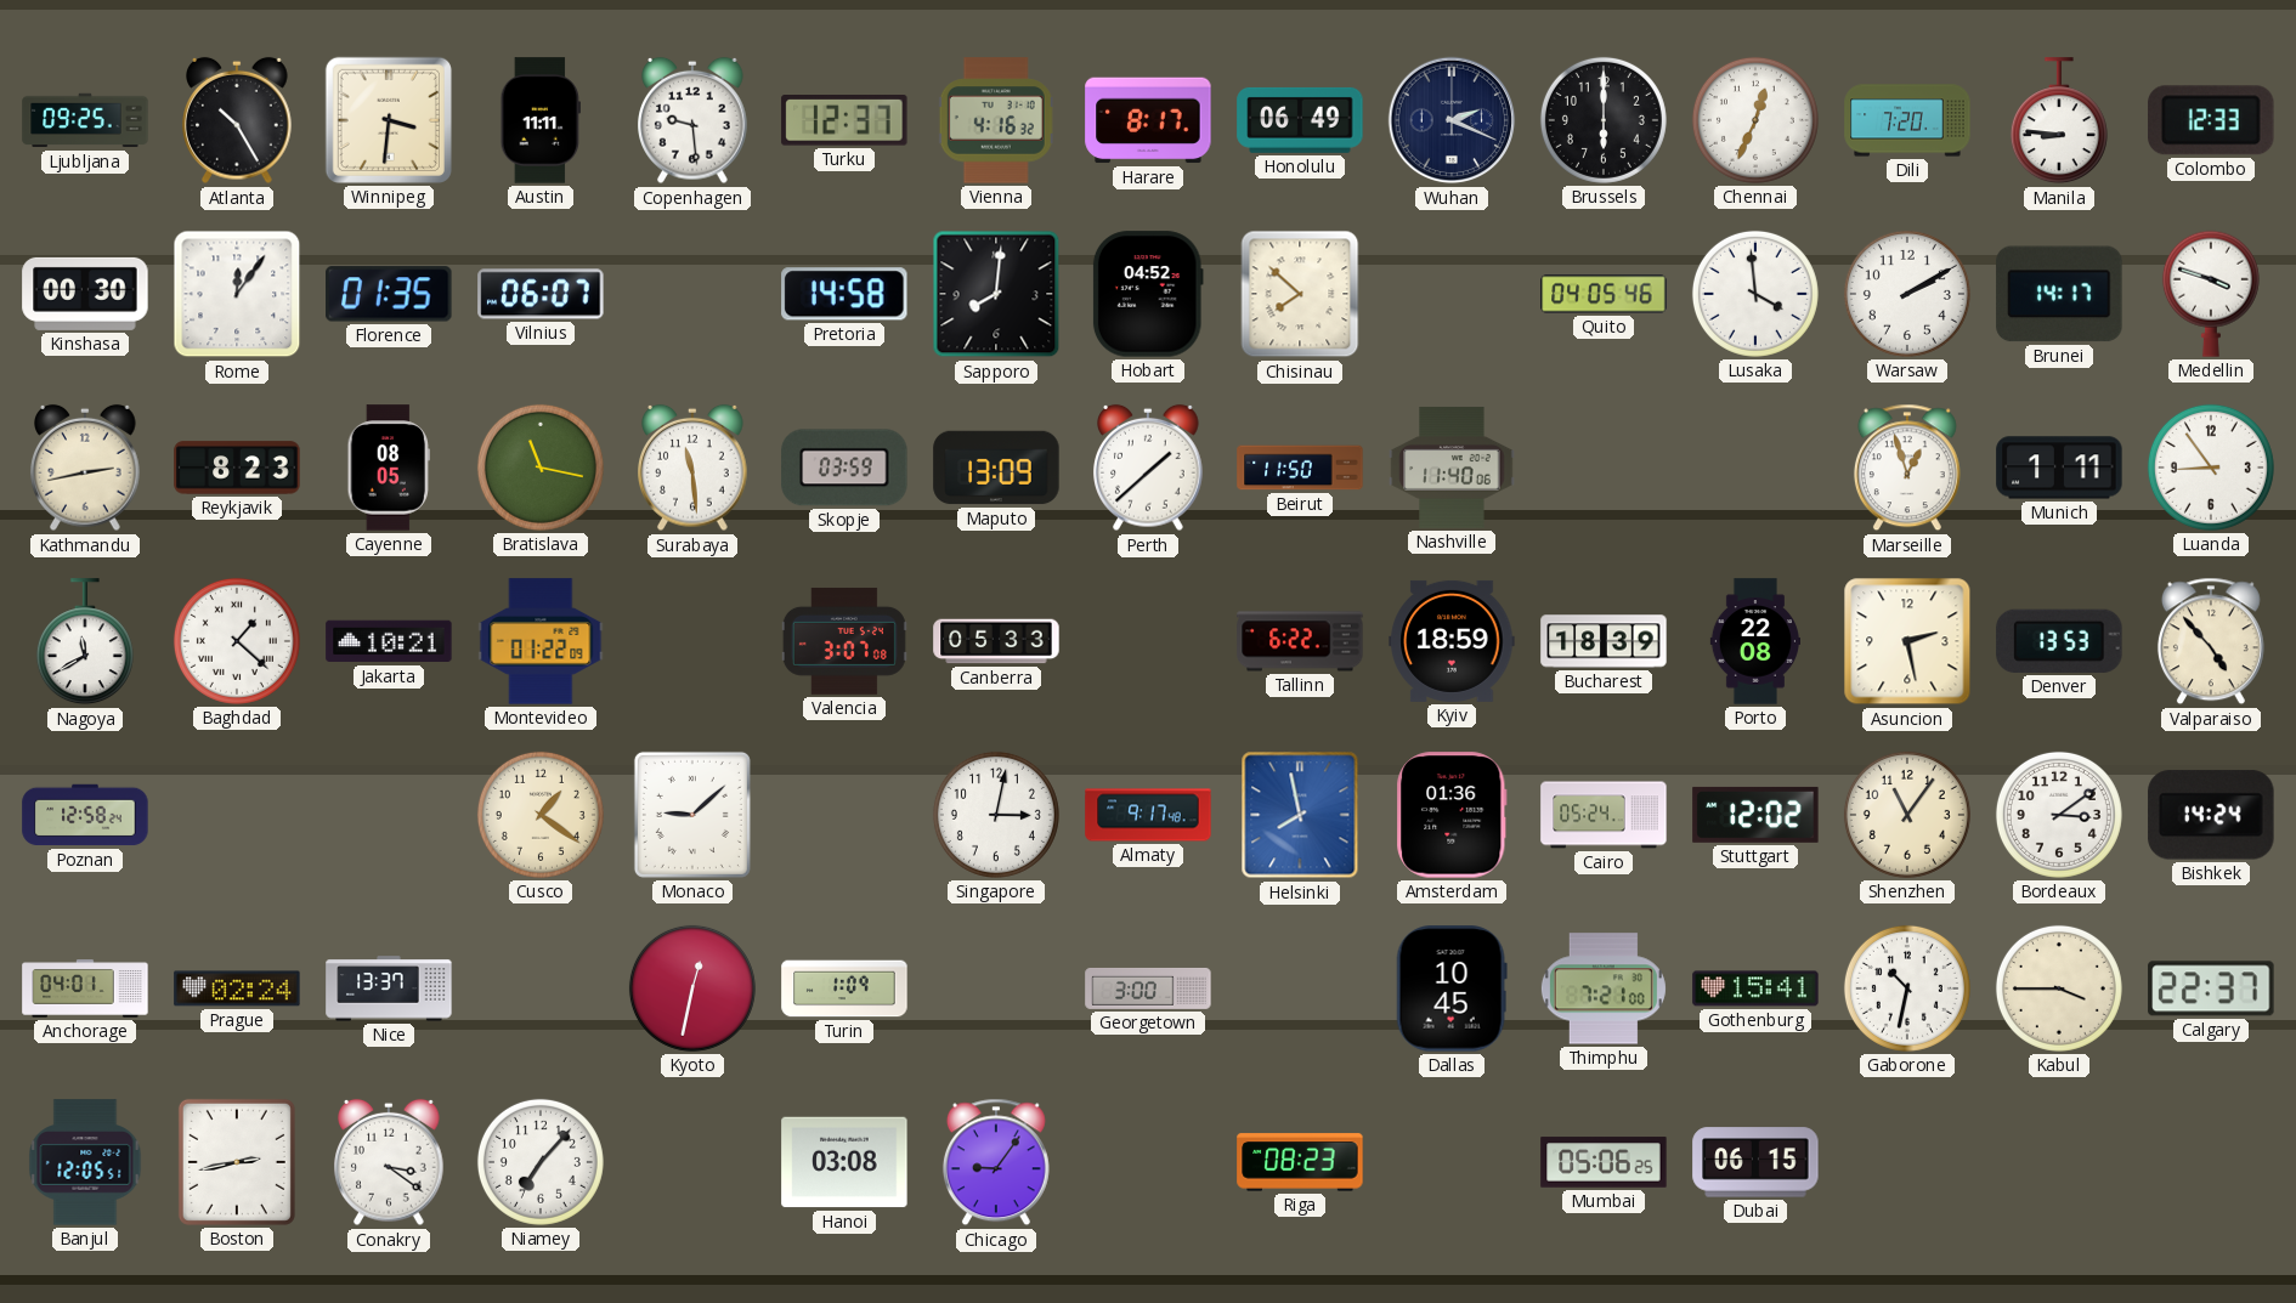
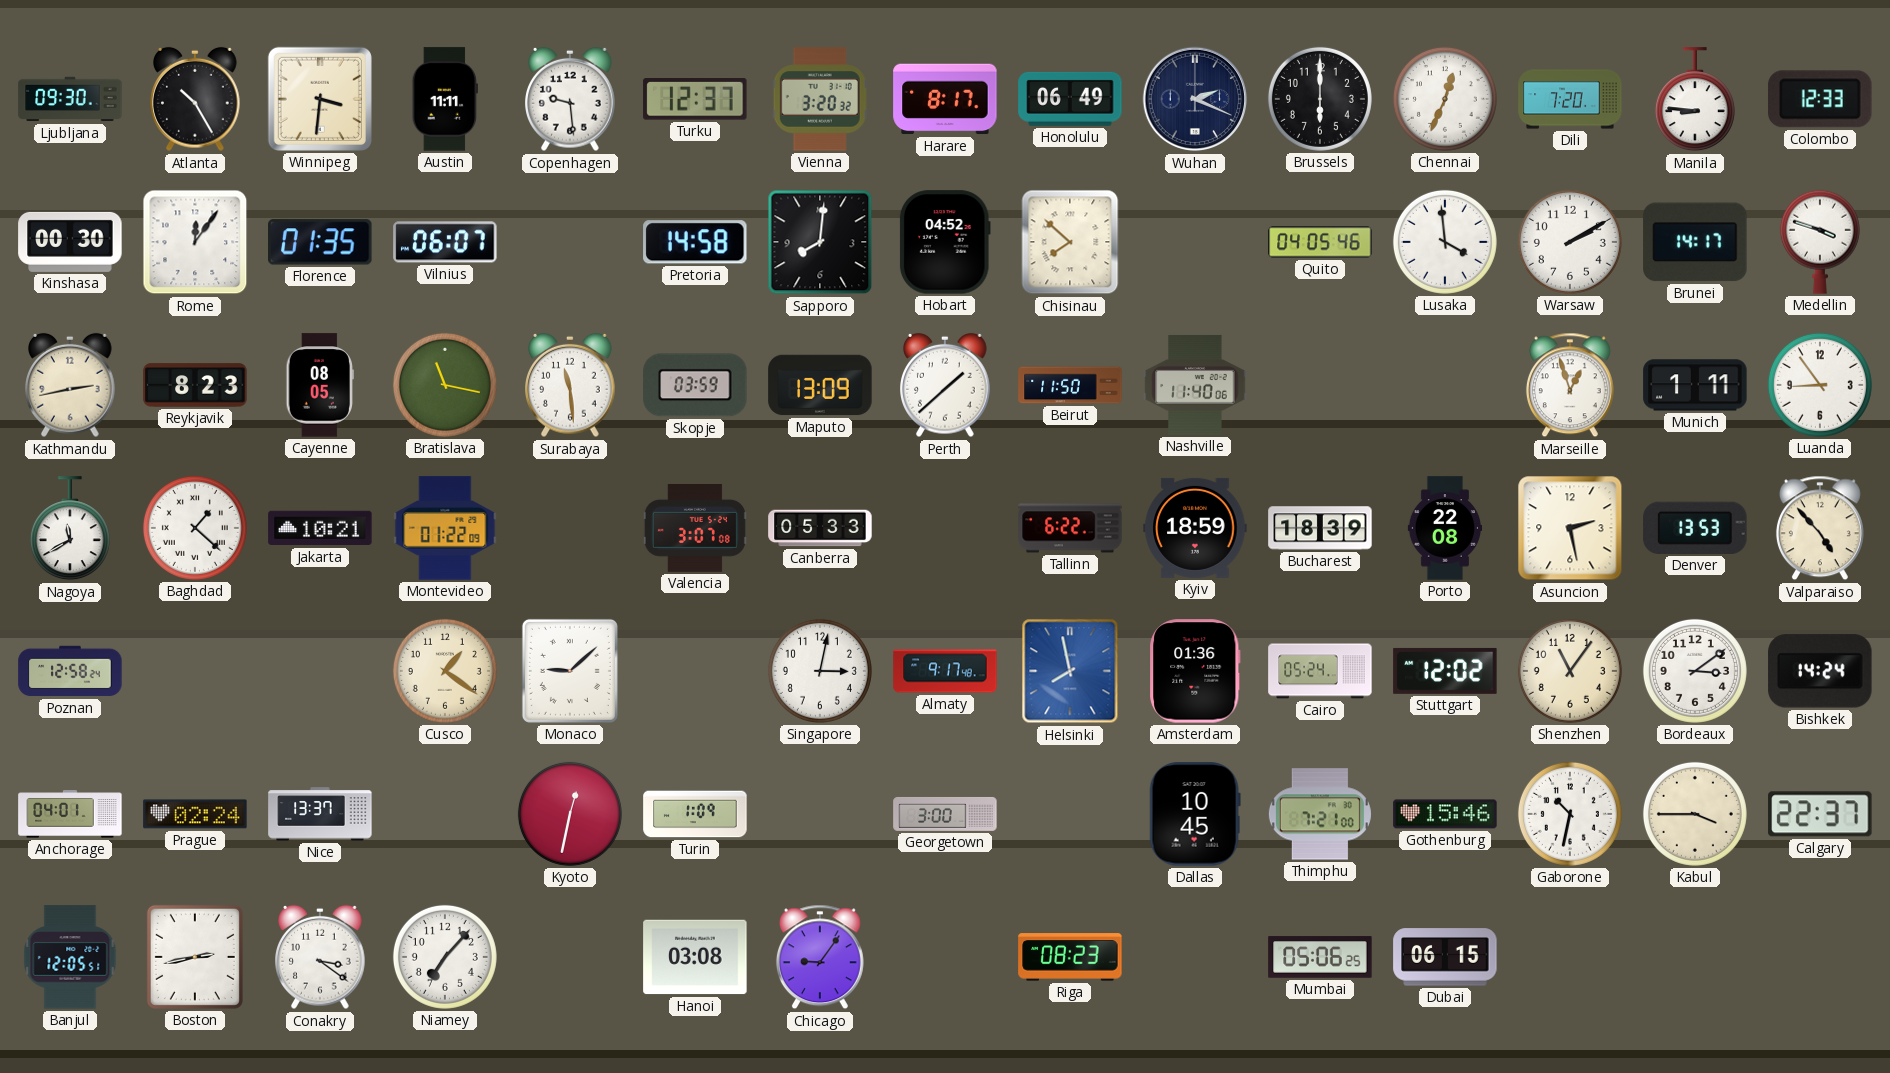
Ljubljana: 09:25 -> 09:30
Vienna: 4:16 -> 3:20
Gothenburg: 15:41 -> 15:46
